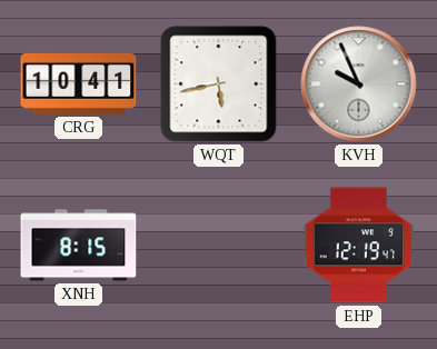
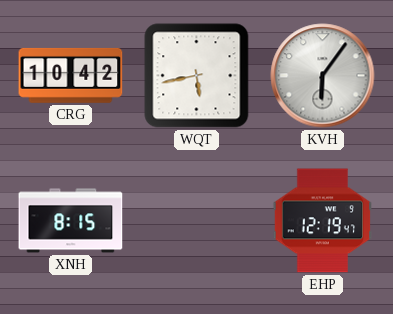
CRG: 10:41 -> 10:42
KVH: 9:56 -> 6:06
